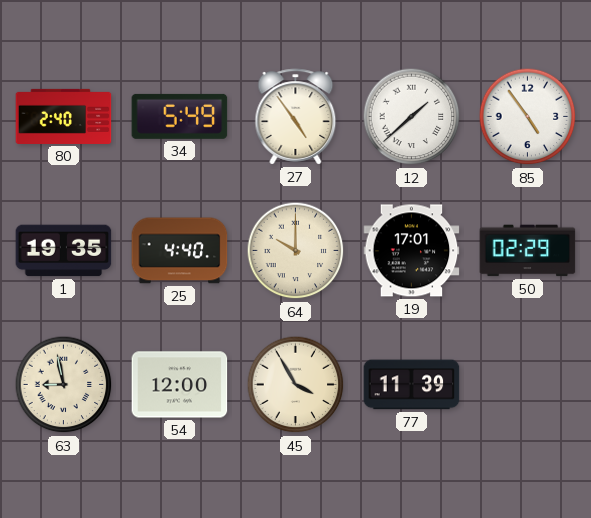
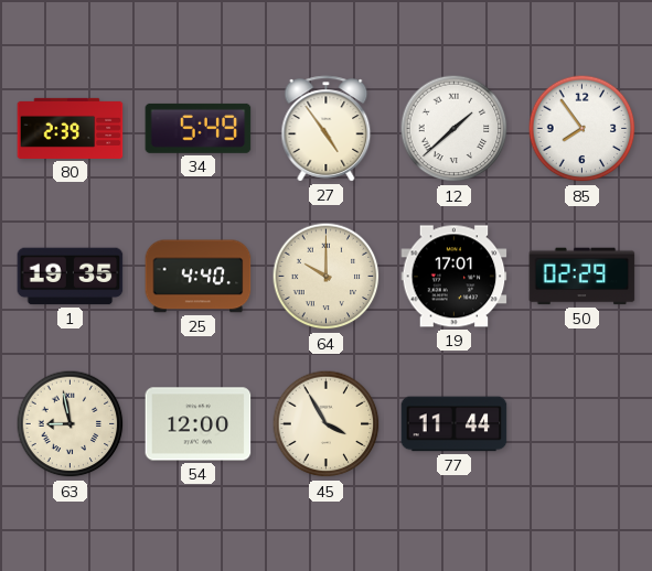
80: 2:40 -> 2:39
85: 4:54 -> 7:54
77: 11:39 -> 11:44
